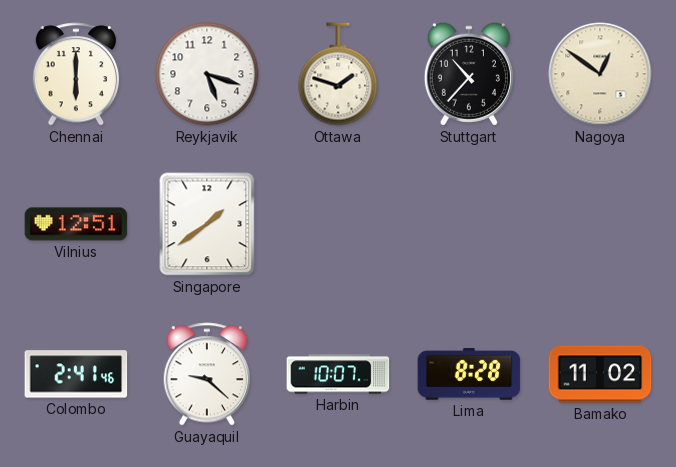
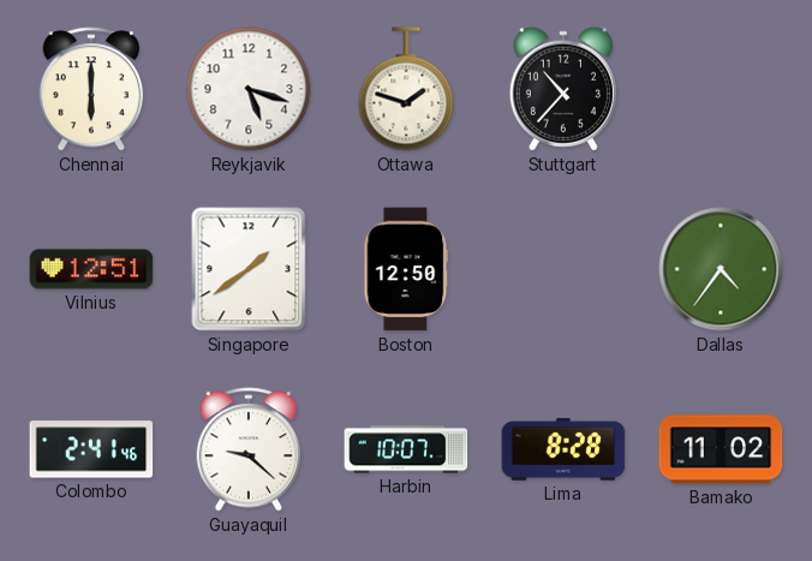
Nagoya: 12:51 -> none
Boston: none -> 12:50
Dallas: none -> 4:36
